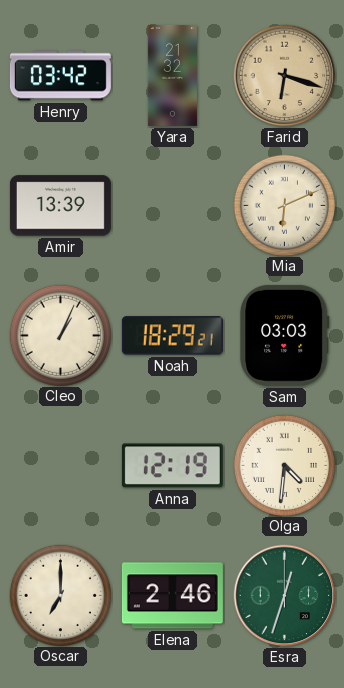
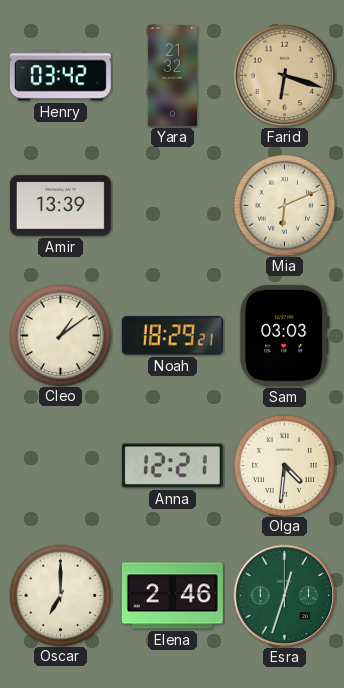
Cleo: 1:04 -> 1:09
Anna: 12:19 -> 12:21
